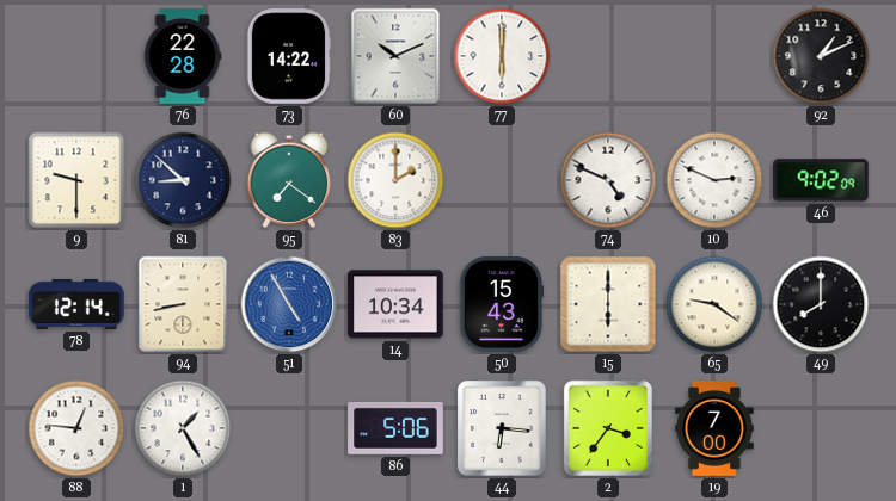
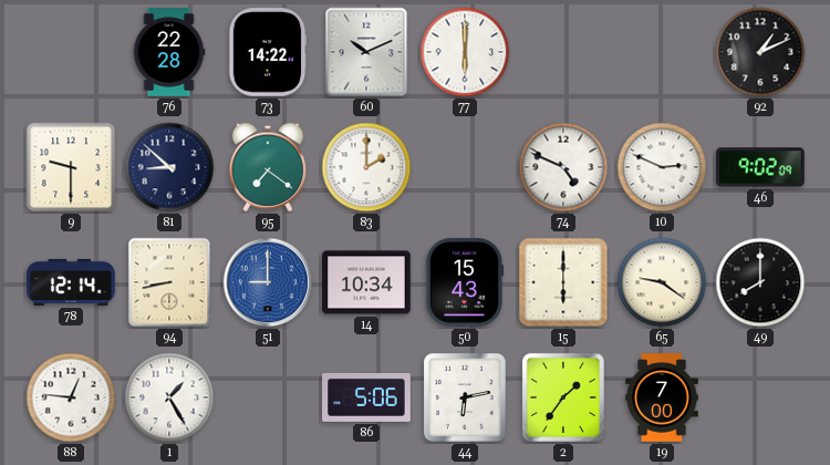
51: 4:55 -> 9:00
44: 6:16 -> 6:13
2: 3:36 -> 1:36
